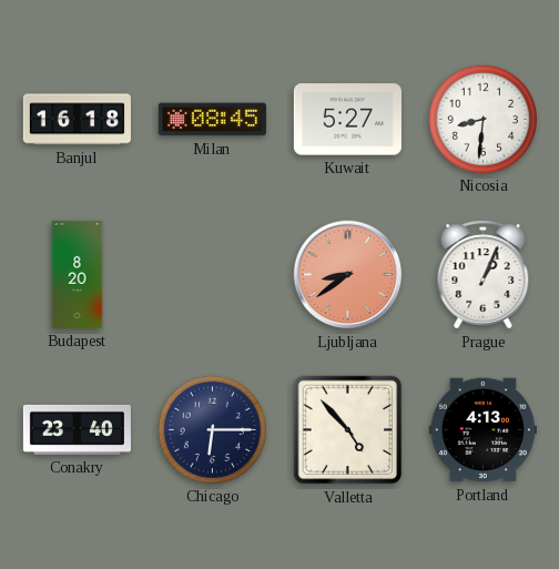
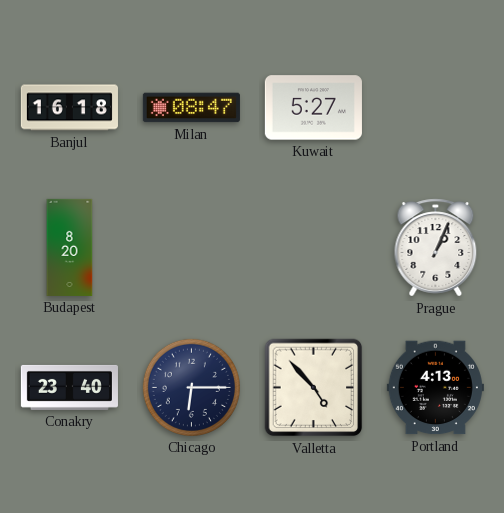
Milan: 08:45 -> 08:47
Nicosia: 8:31 -> none
Ljubljana: 8:39 -> none
